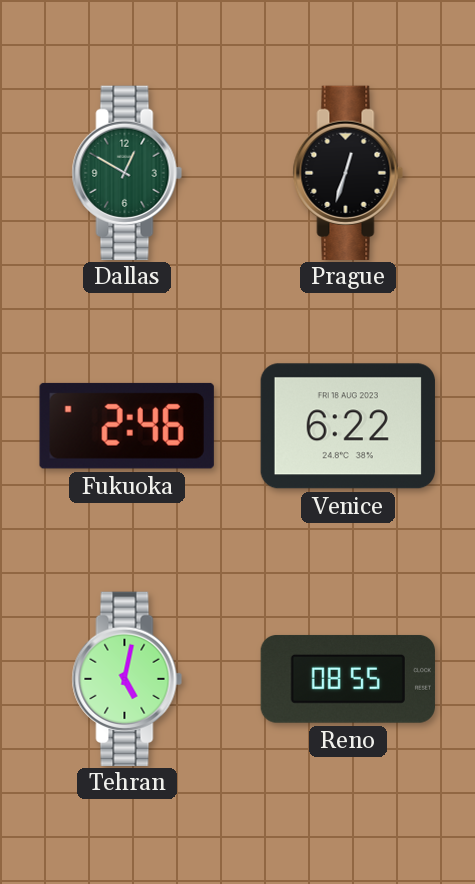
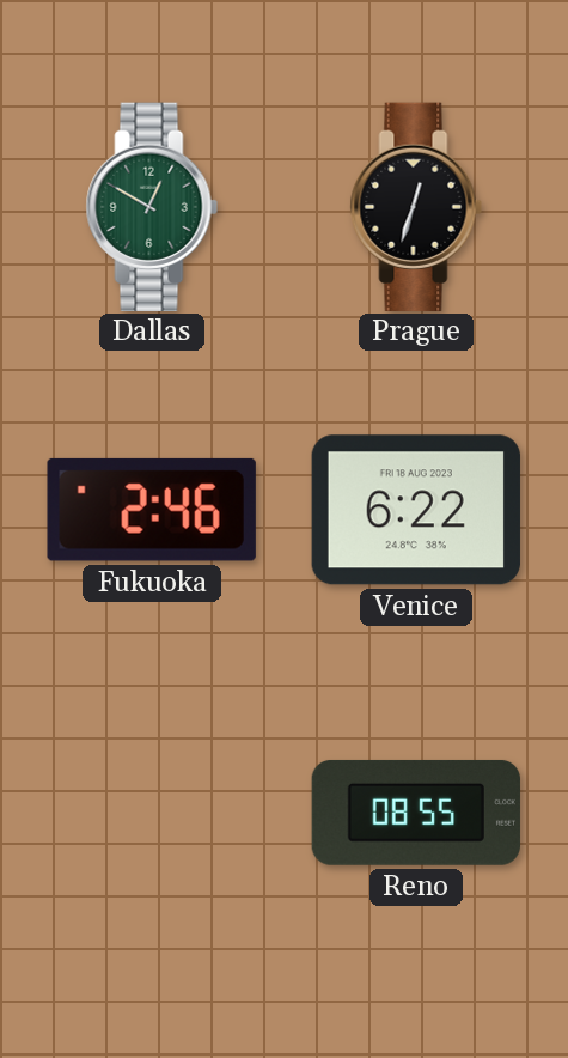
Tehran: 5:02 -> none
